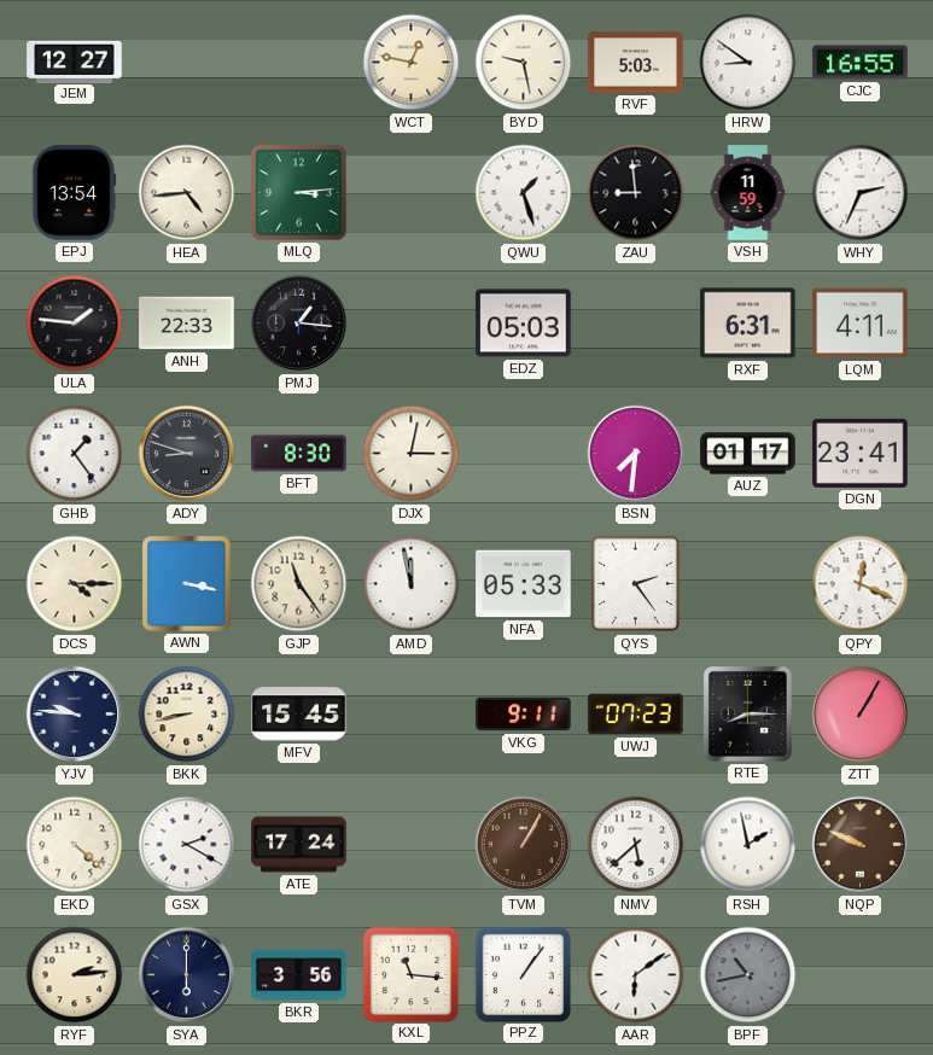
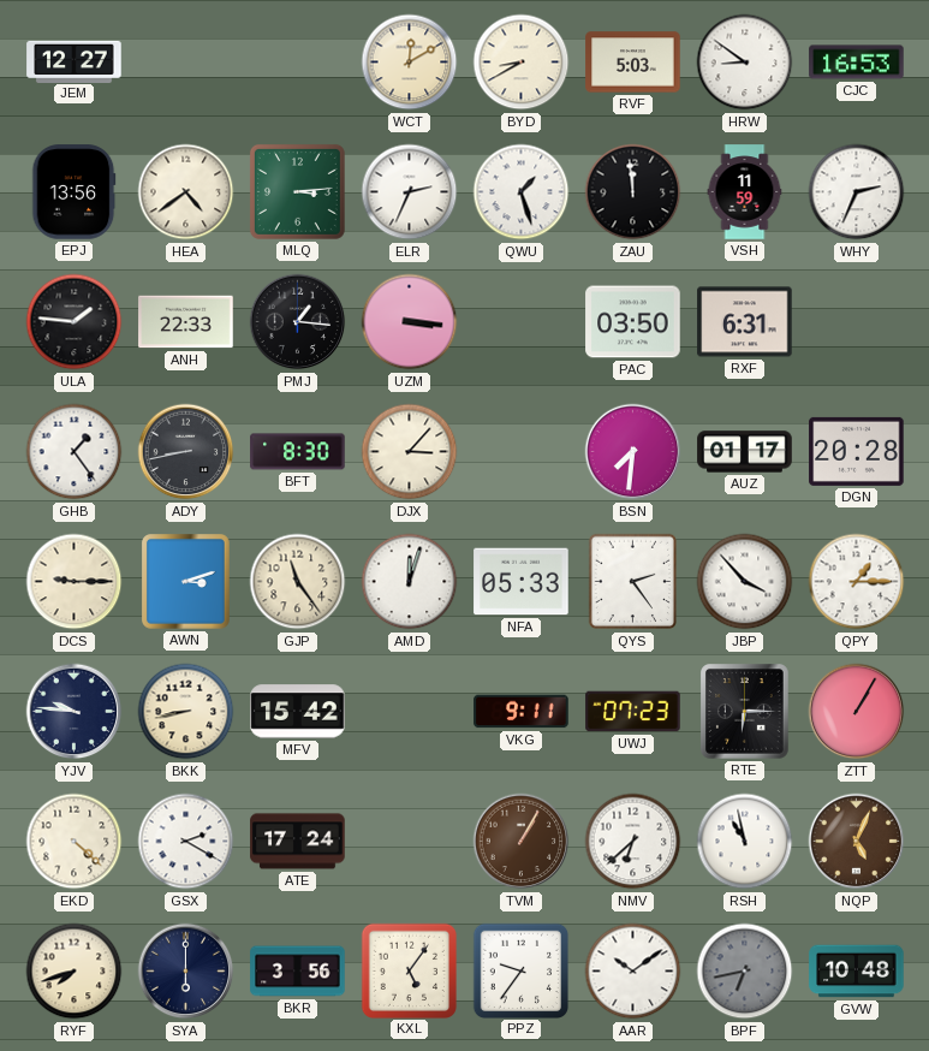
WCT: 12:47 -> 12:10
BYD: 9:28 -> 8:40
CJC: 16:55 -> 16:53
EPJ: 13:54 -> 13:56
HEA: 4:44 -> 4:39
ELR: none -> 2:34
ZAU: 8:59 -> 11:59
UZM: none -> 3:16
EDZ: 05:03 -> none
PAC: none -> 03:50
LQM: 4:11 -> none
ADY: 8:48 -> 8:43
DJX: 3:02 -> 3:07
DGN: 23:41 -> 20:28
DCS: 4:15 -> 9:15
AWN: 3:17 -> 3:12
AMD: 11:58 -> 12:03
JBP: none -> 3:53
QPY: 12:19 -> 1:15
MFV: 15:45 -> 15:42
RTE: 8:15 -> 6:15
NMV: 5:38 -> 6:38
RSH: 1:58 -> 10:58
NQP: 9:49 -> 5:04
RYF: 2:14 -> 7:42
KXL: 11:16 -> 5:06
PPZ: 1:06 -> 9:36
AAR: 6:09 -> 10:09
BPF: 10:43 -> 6:43
GVW: none -> 10:48
